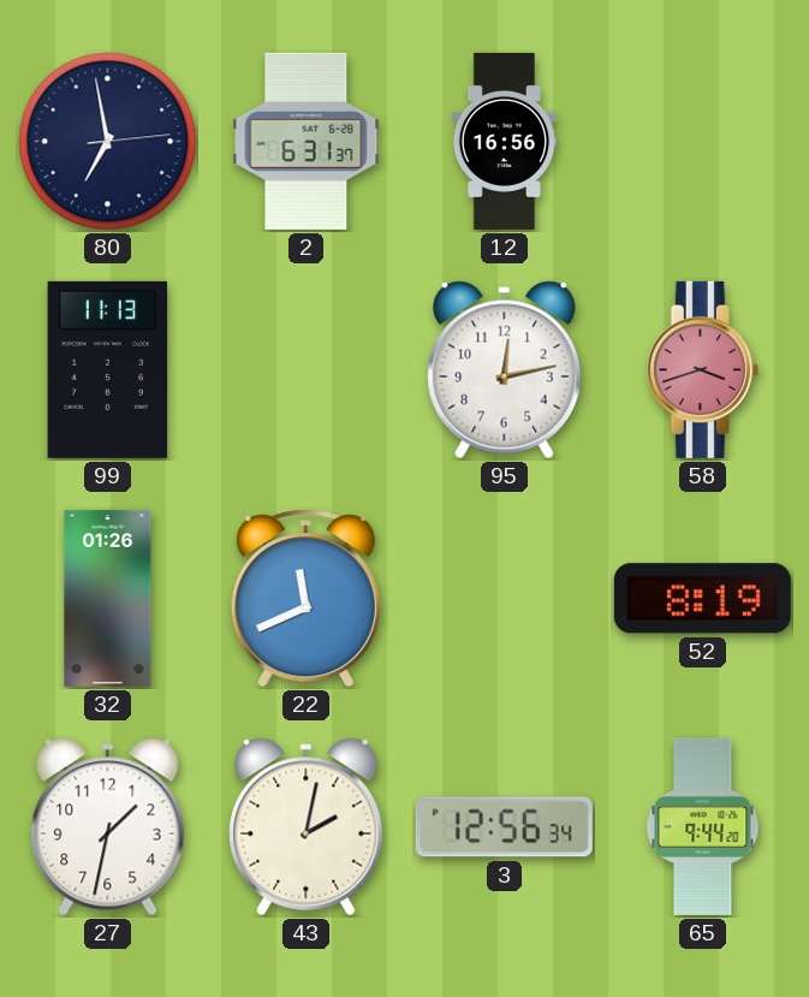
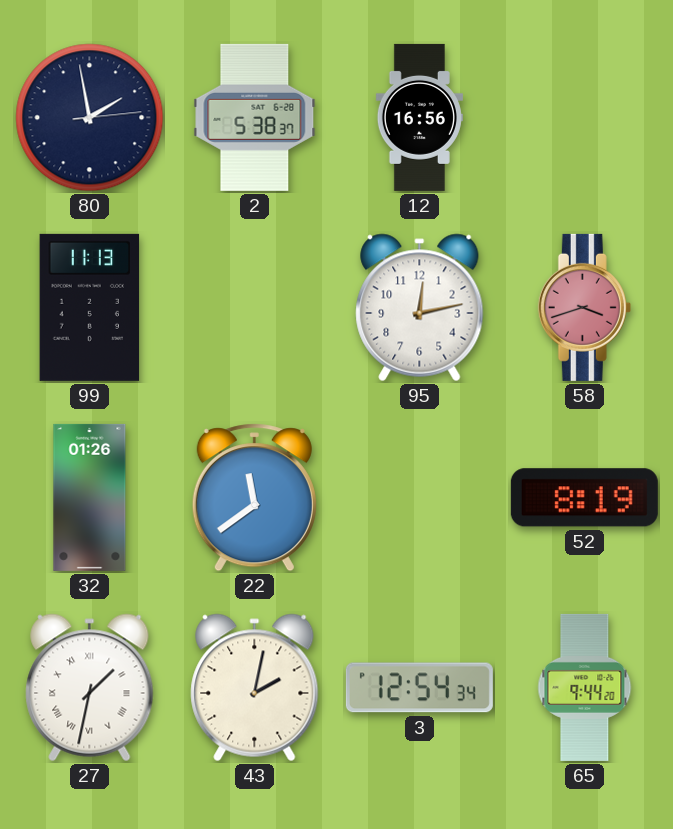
80: 6:58 -> 1:58
2: 6:31 -> 5:38
22: 11:41 -> 11:39
27 numerals: Arabic -> Roman
3: 12:56 -> 12:54
